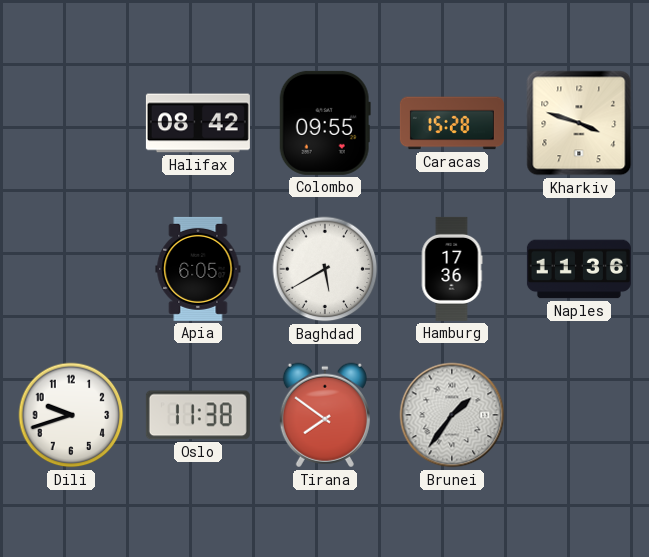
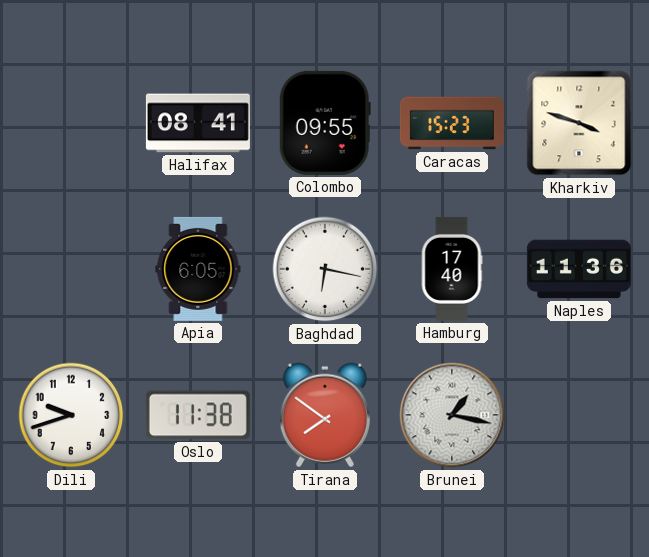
Halifax: 08:42 -> 08:41
Caracas: 15:28 -> 15:23
Baghdad: 5:40 -> 6:17
Hamburg: 17:36 -> 17:40
Brunei: 1:36 -> 1:17
